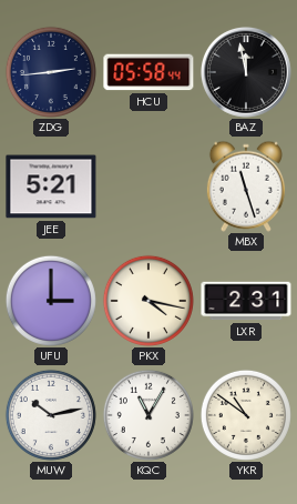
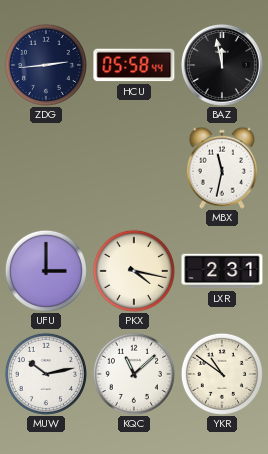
JEE: 5:21 -> none
MBX: 11:27 -> 11:32
KQC: 11:05 -> 11:08
